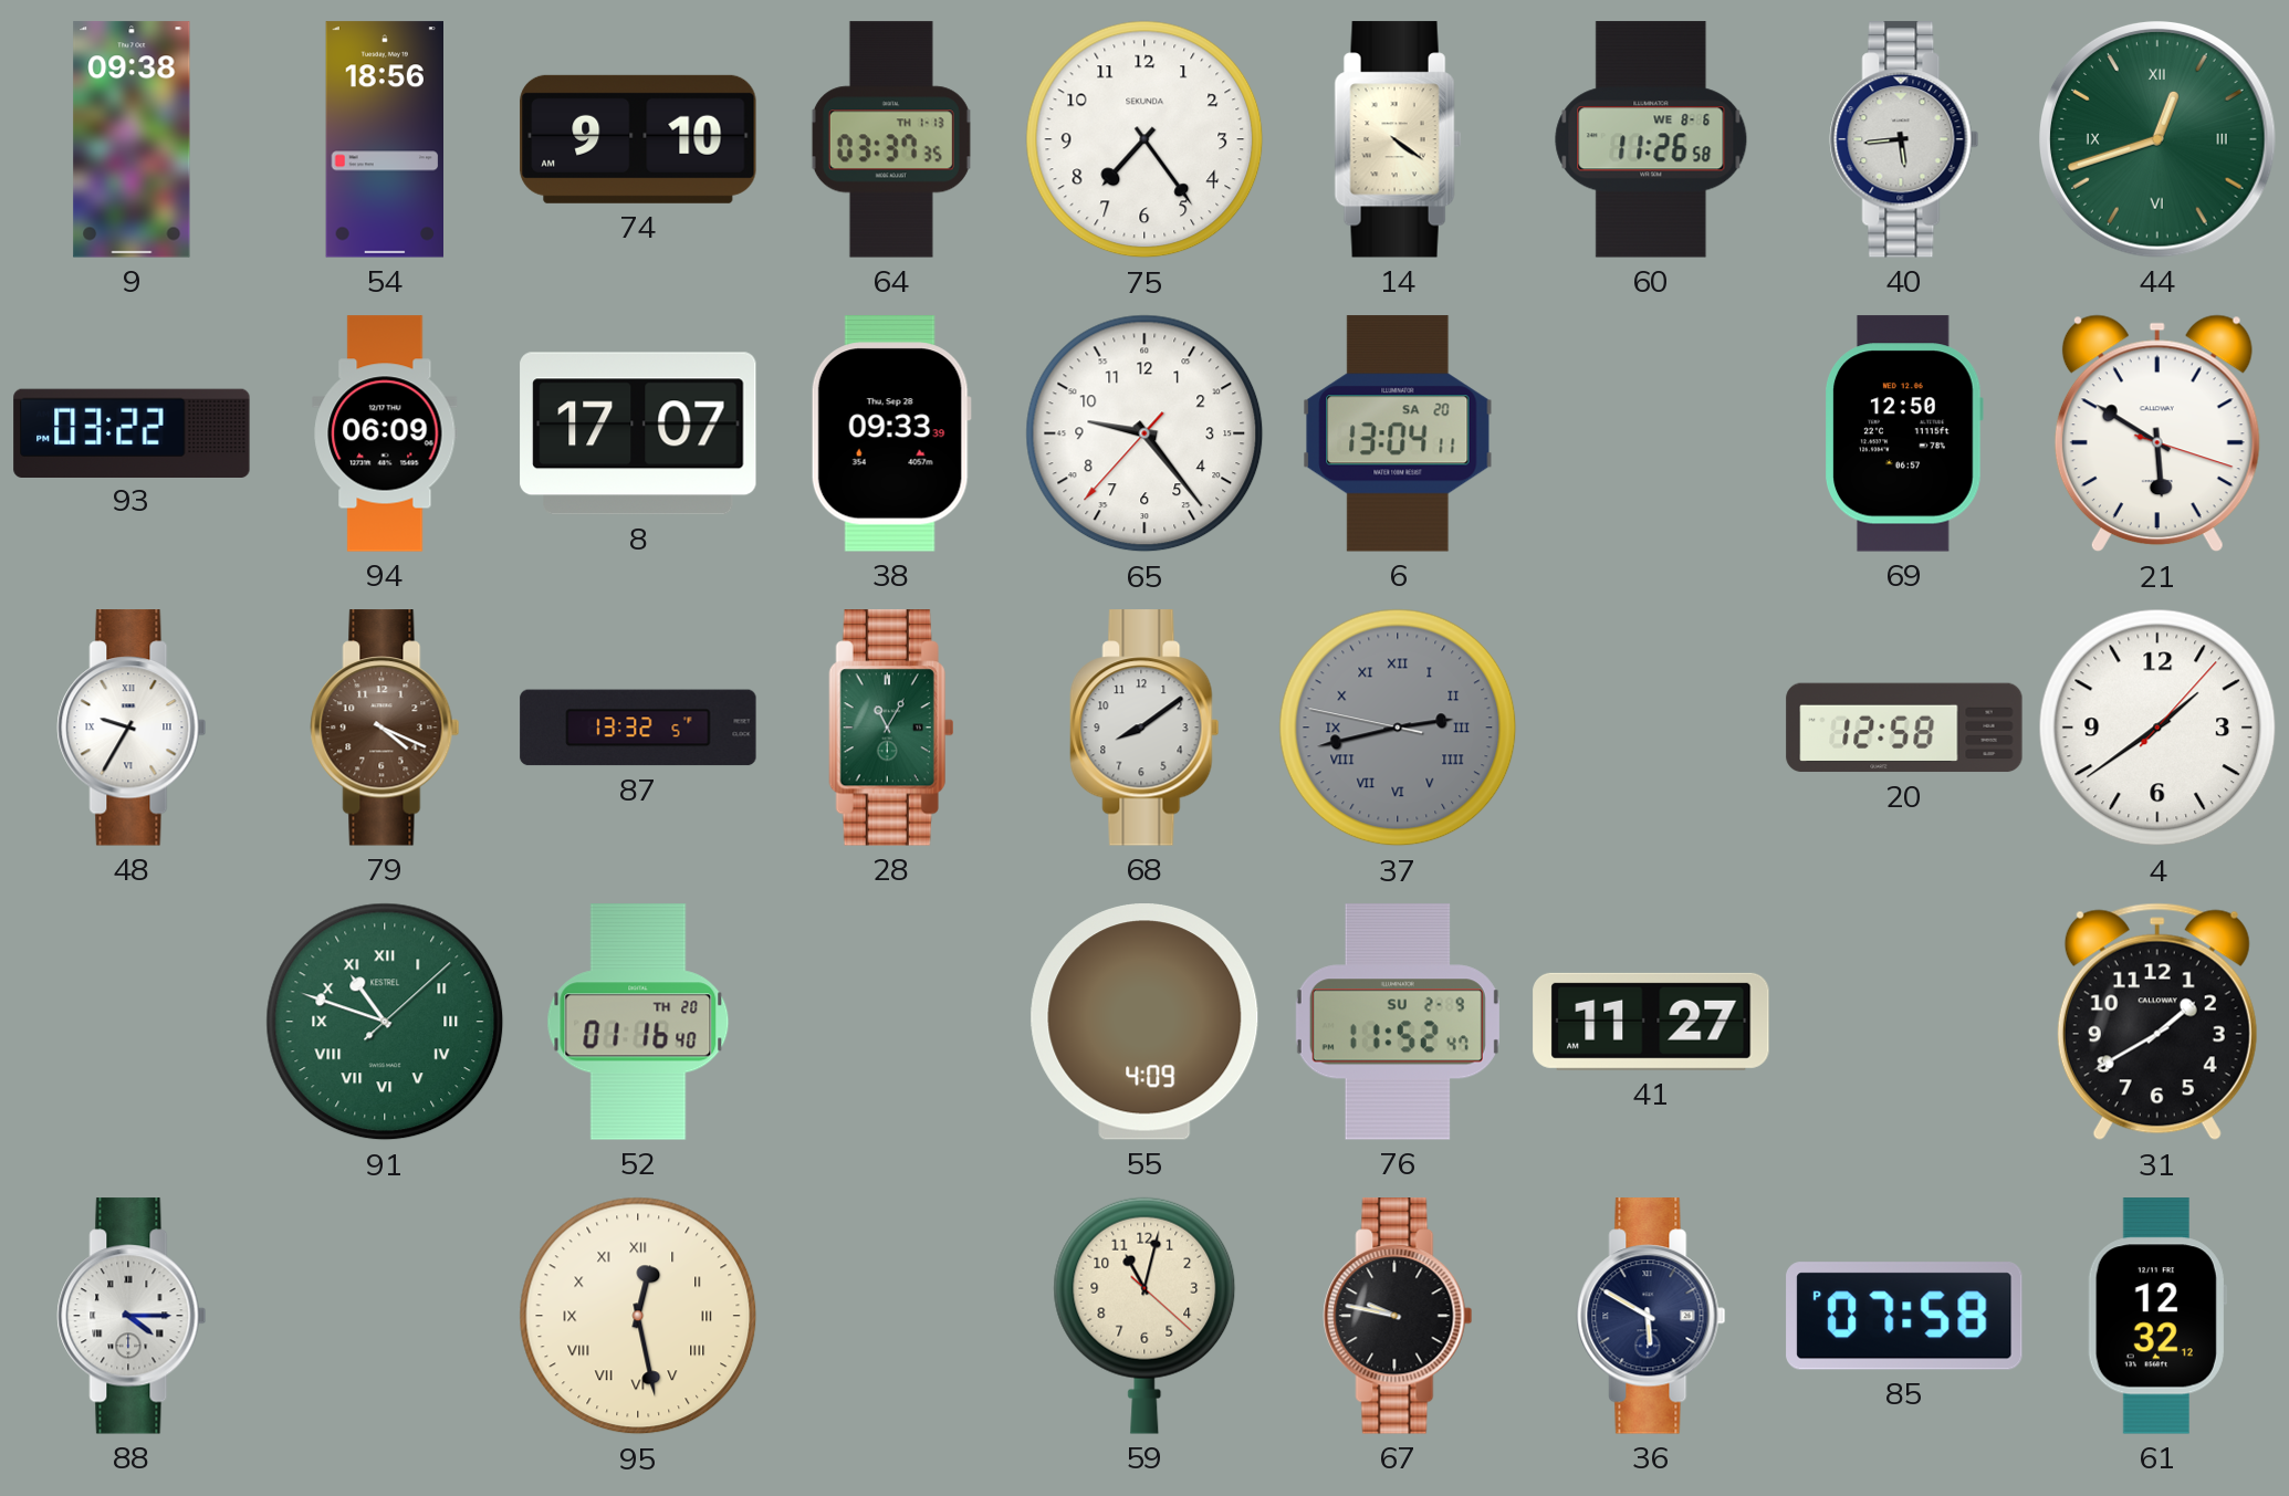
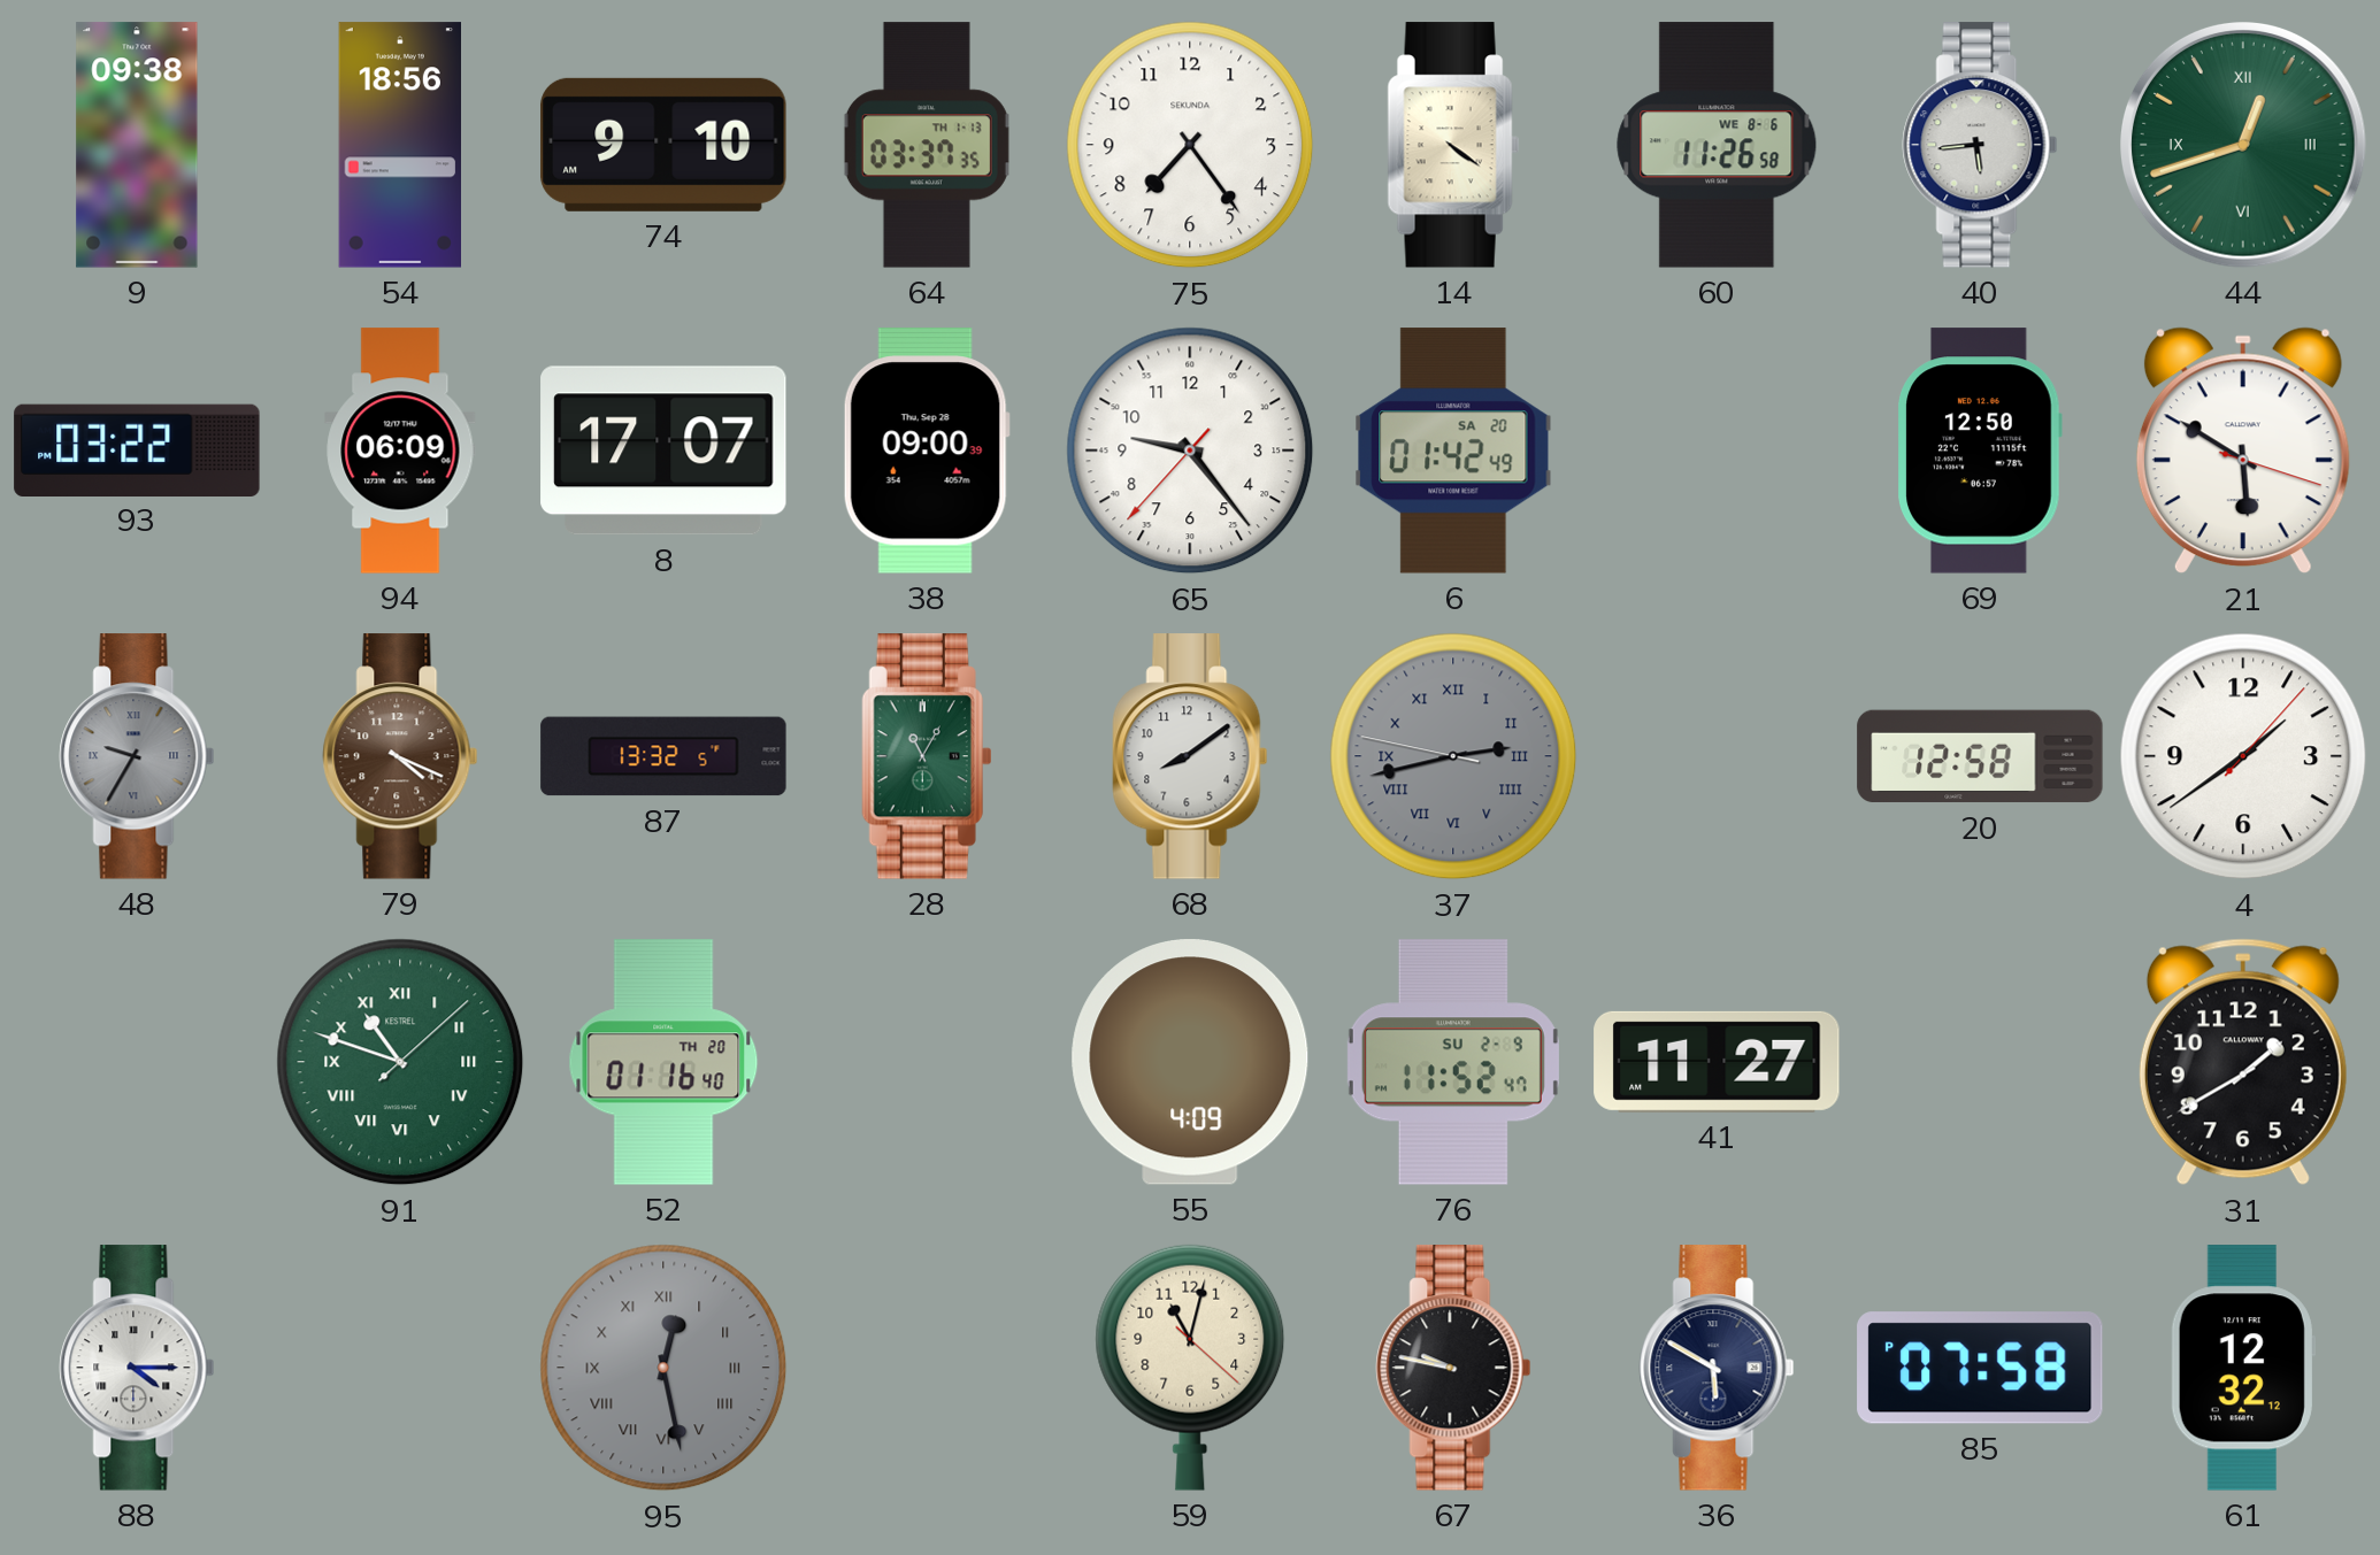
38: 09:33 -> 09:00
6: 13:04 -> 01:42
48 dial: white -> grey
95 dial: cream -> grey
